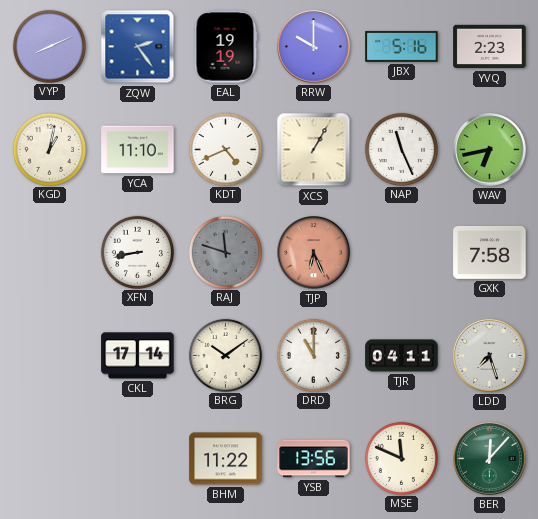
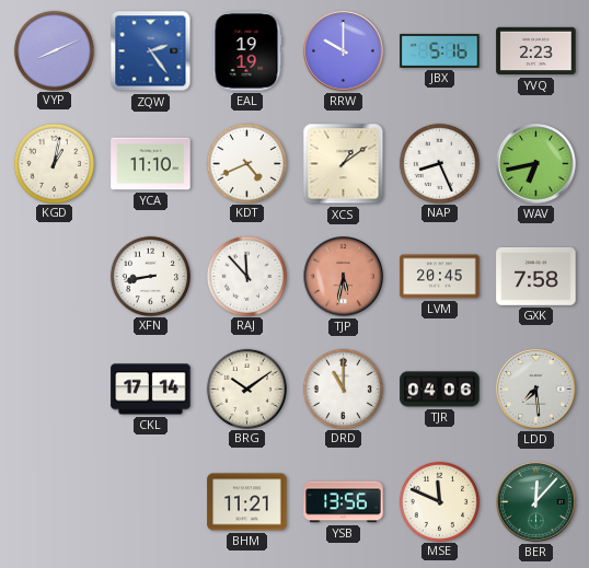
XCS: 1:05 -> 1:09
NAP: 11:26 -> 8:26
RAJ: 11:48 -> 11:53
RAJ dial: grey -> white
TJP: 6:26 -> 5:32
LVM: none -> 20:45
TJR: 04:11 -> 04:06
LDD: 7:27 -> 7:29
BHM: 11:22 -> 11:21
